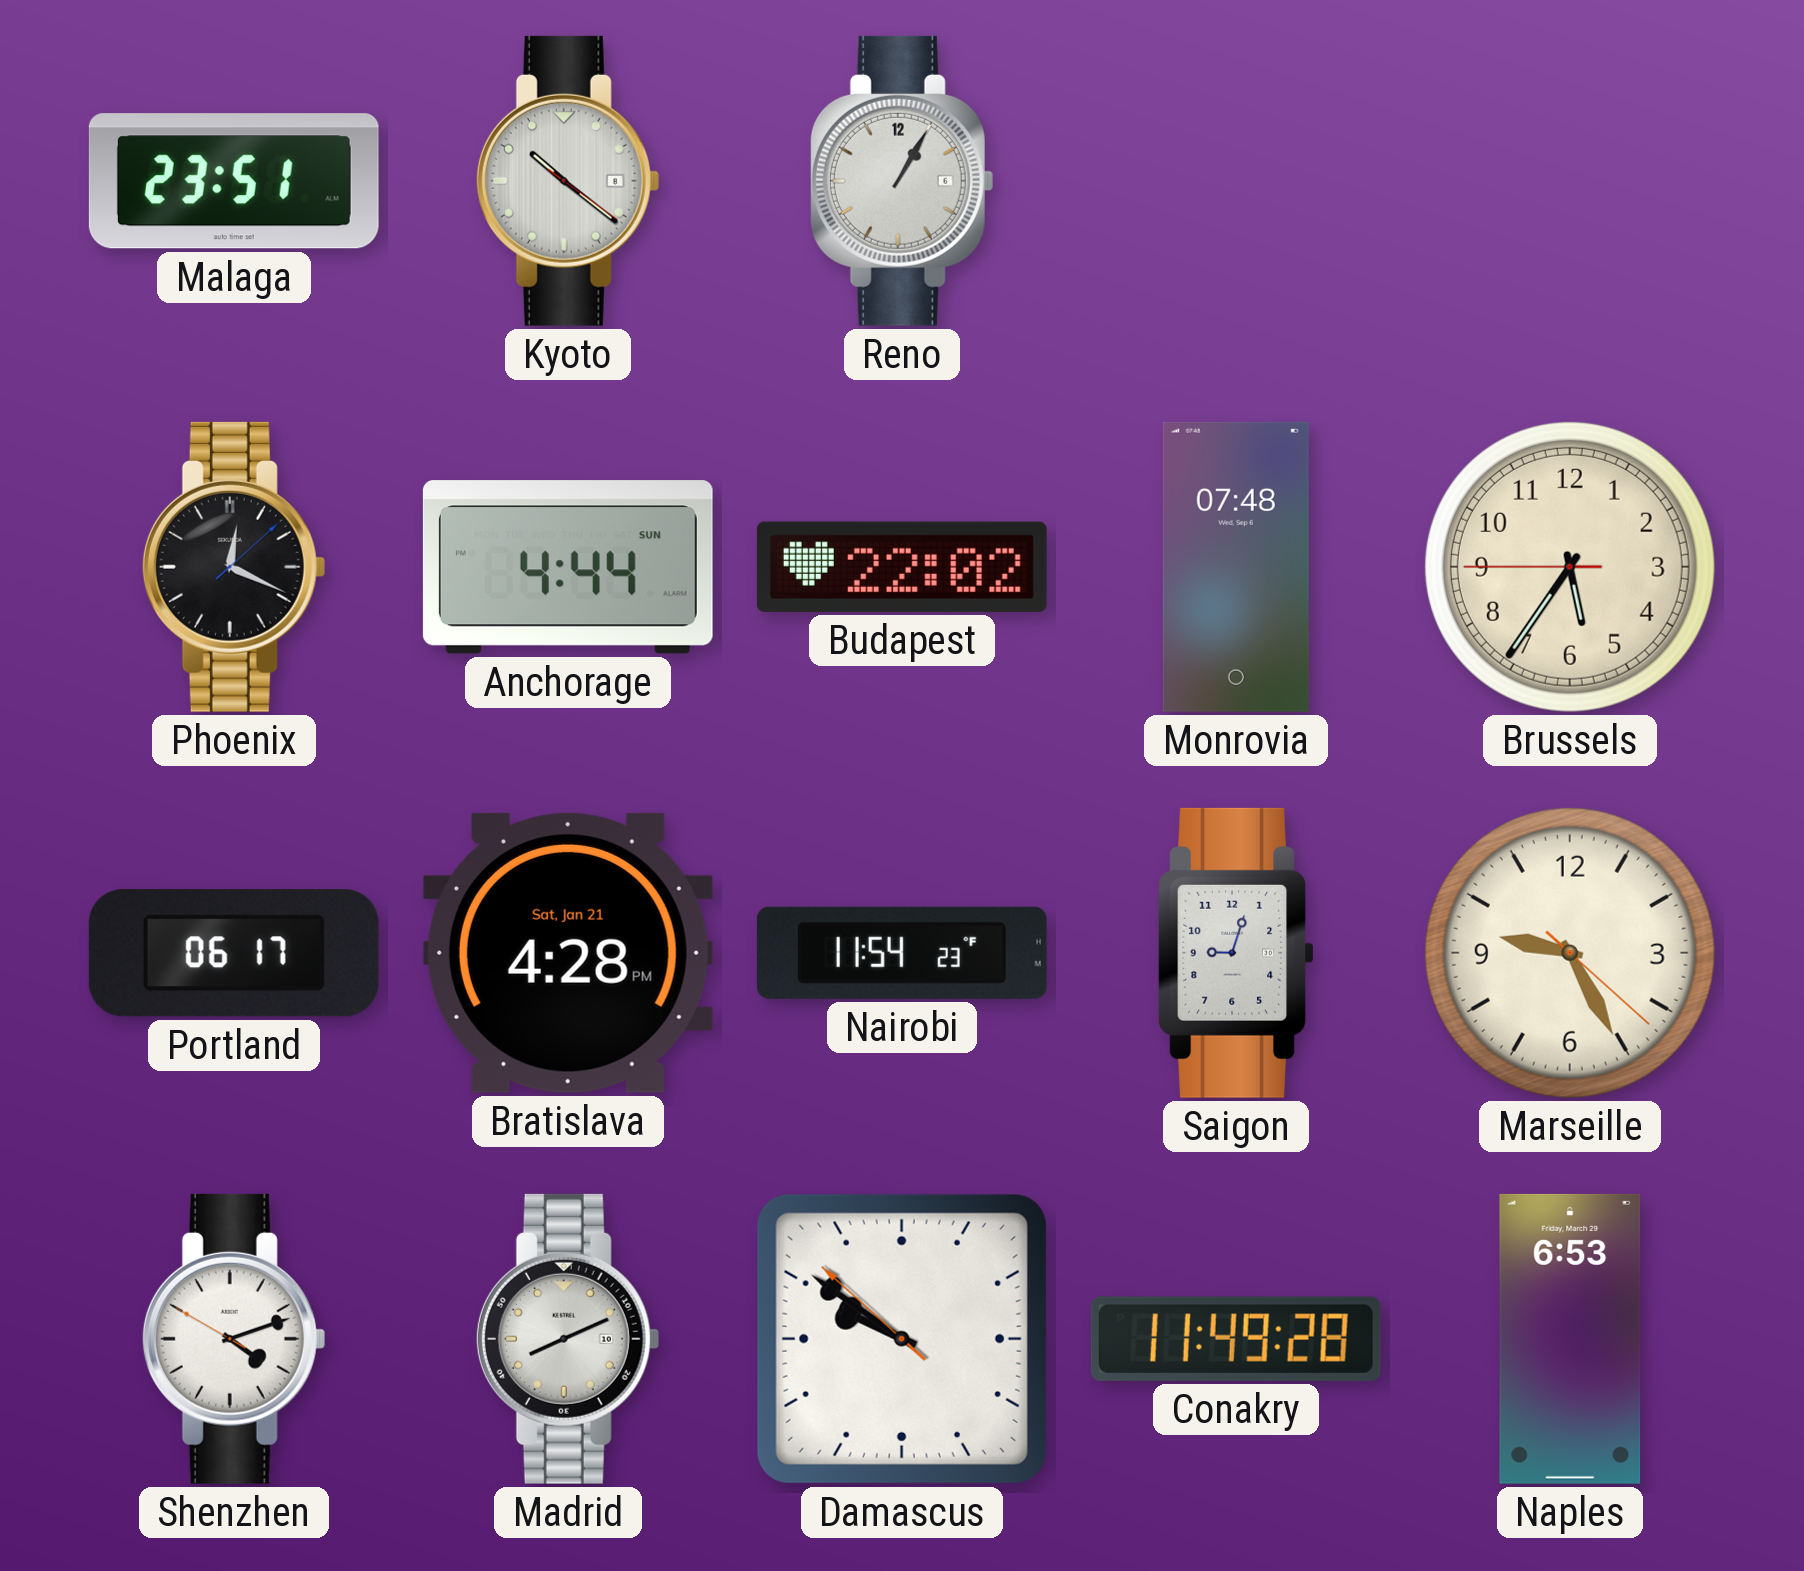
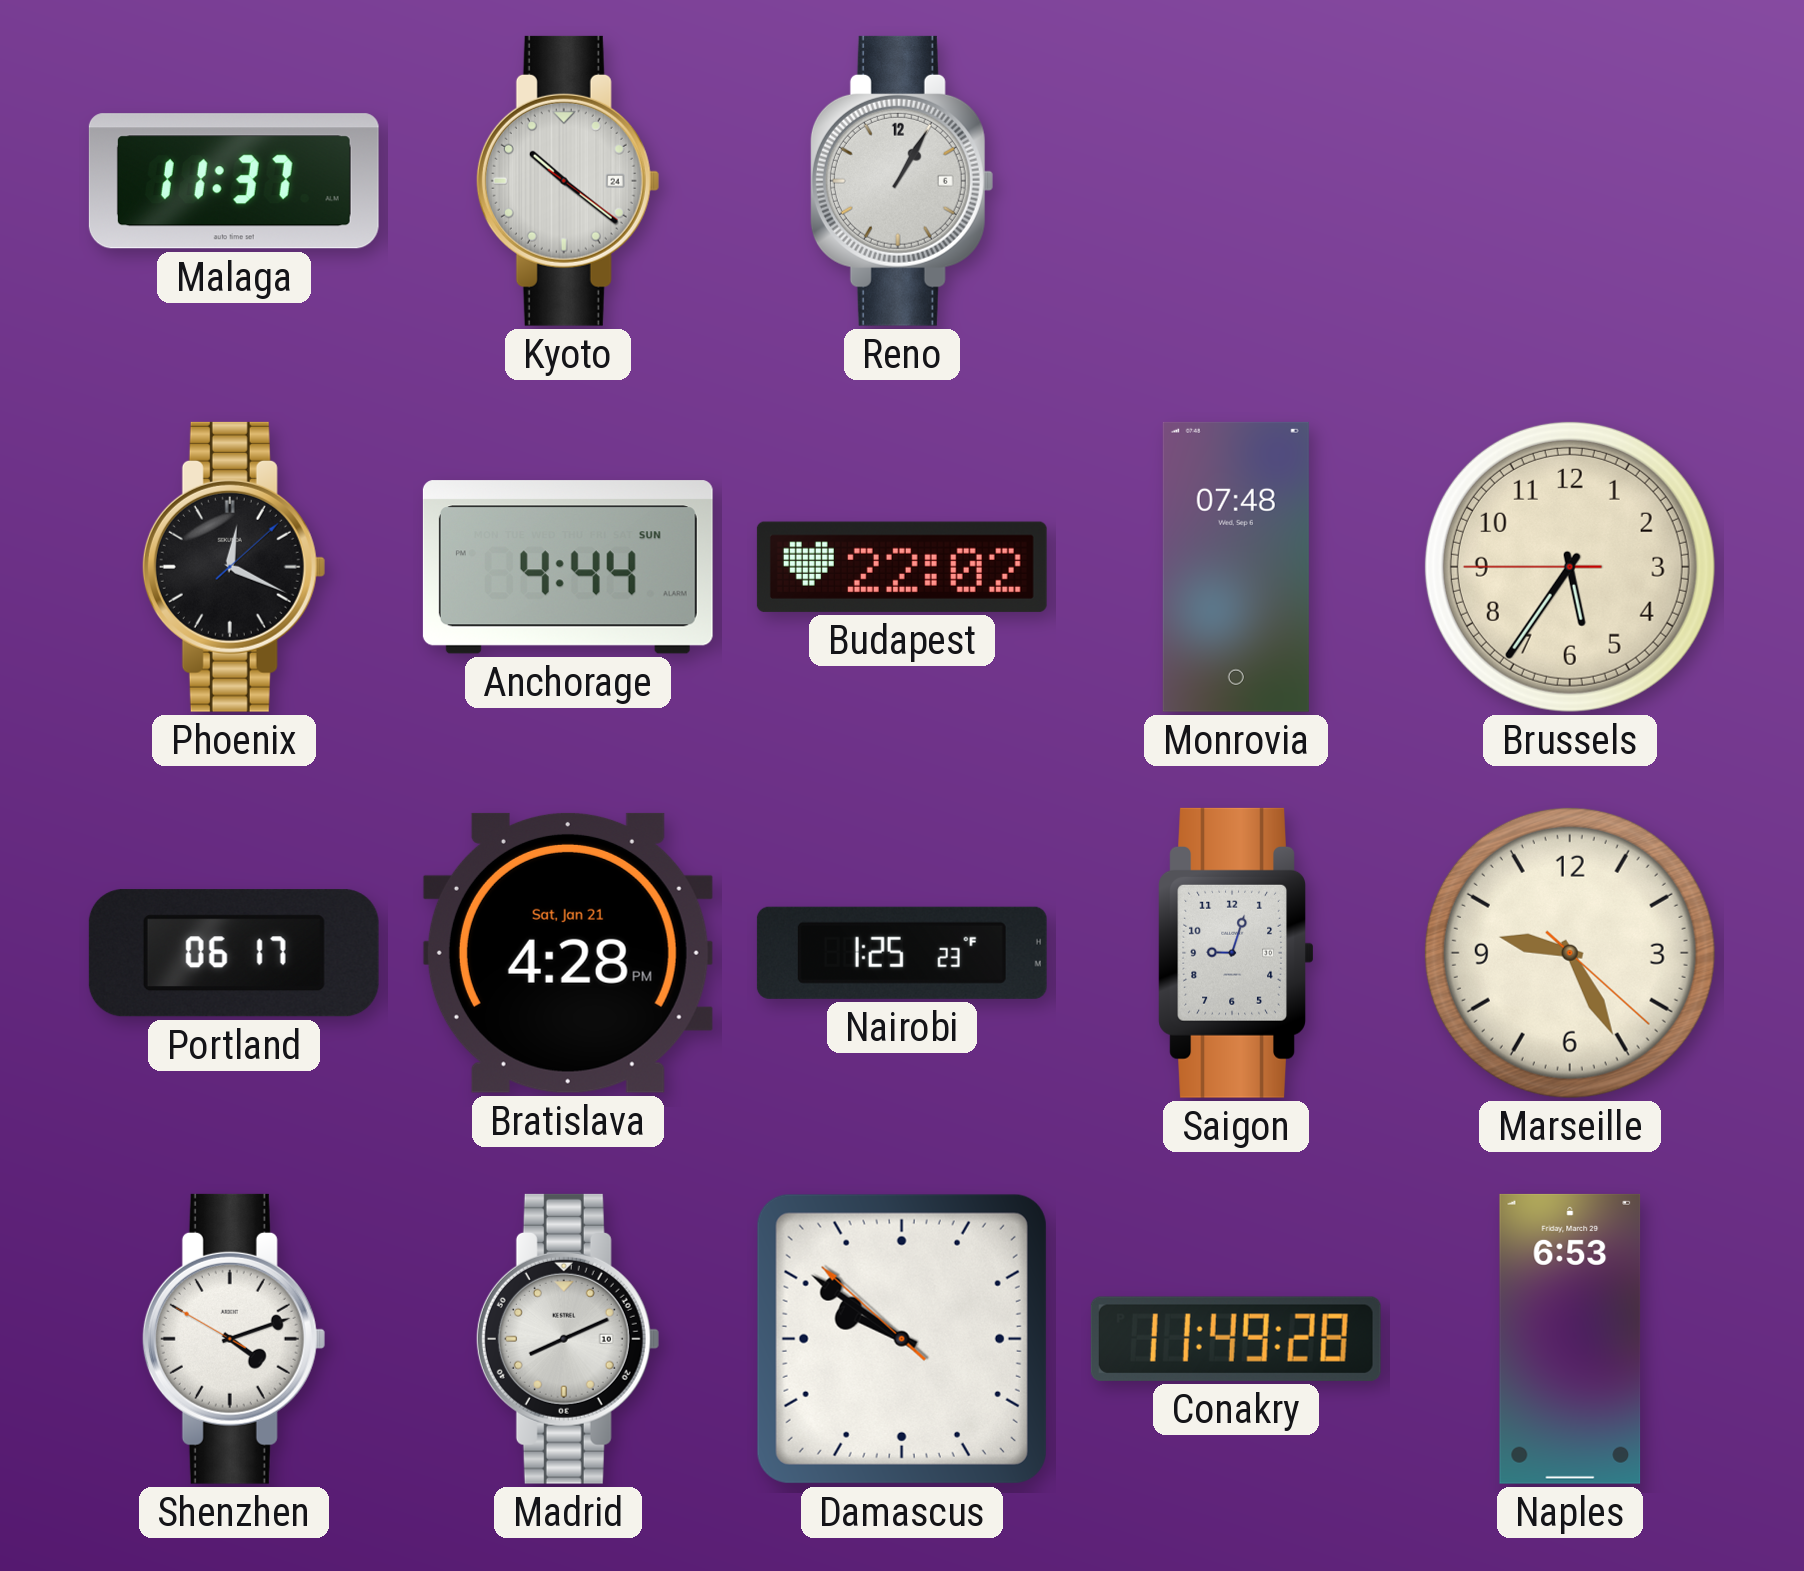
Malaga: 23:51 -> 11:37
Kyoto date: 8 -> 24
Nairobi: 11:54 -> 1:25
